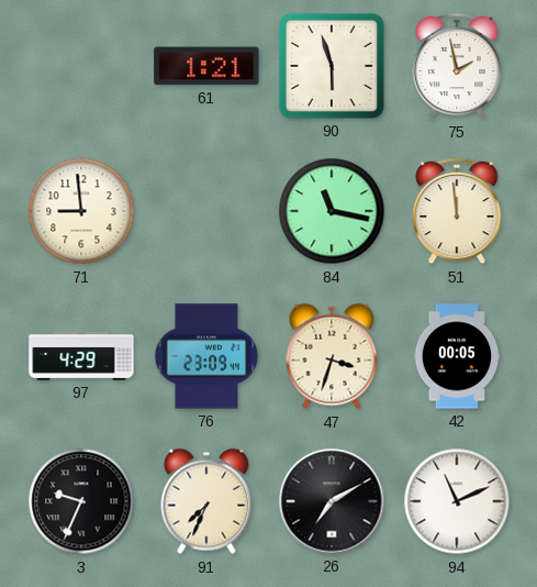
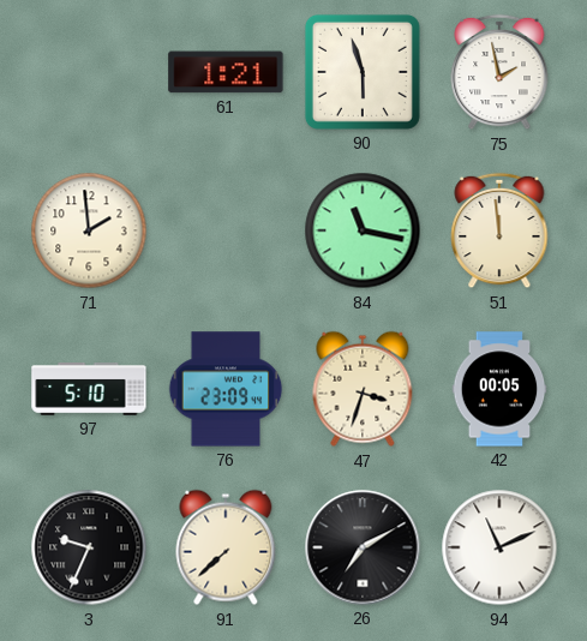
71: 8:59 -> 1:59
97: 4:29 -> 5:10
91: 7:34 -> 7:38
